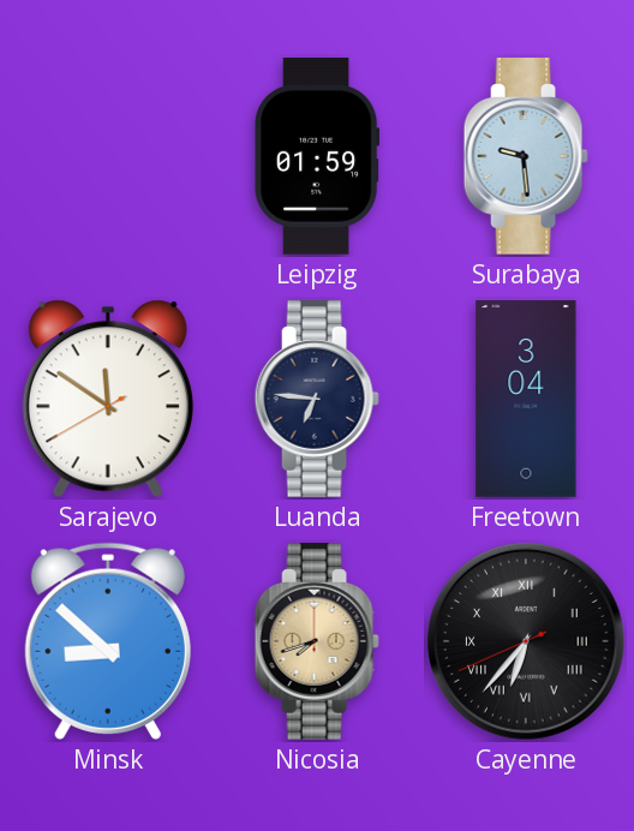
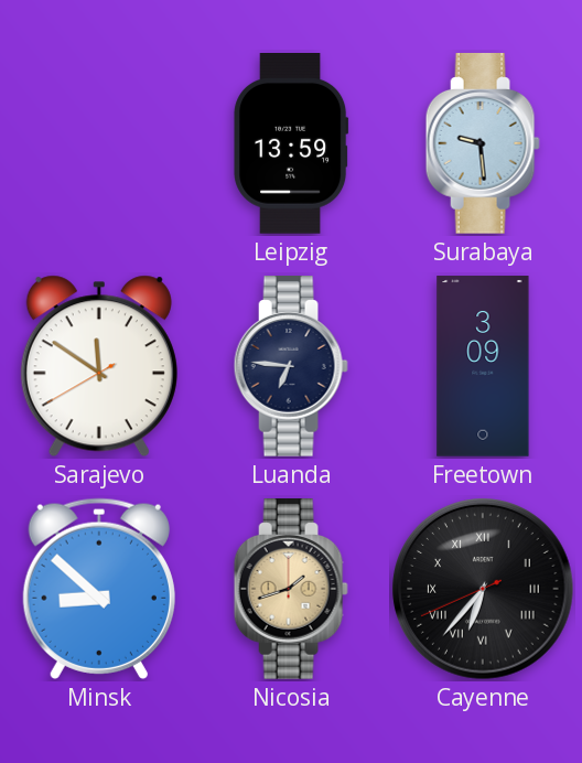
Leipzig: 01:59 -> 13:59
Freetown: 3:04 -> 3:09
Nicosia: 7:42 -> 1:42
